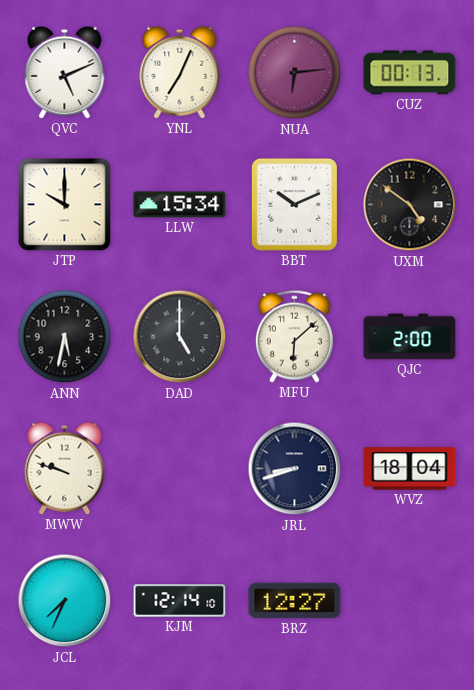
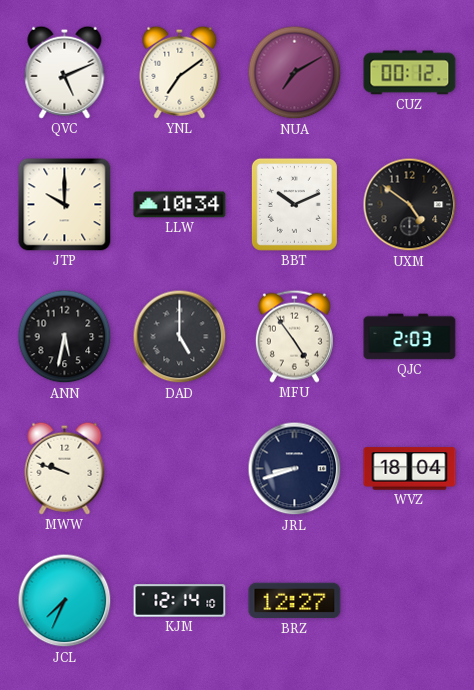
YNL: 7:04 -> 7:09
NUA: 6:14 -> 7:10
CUZ: 00:13 -> 00:12
LLW: 15:34 -> 10:34
MFU: 6:08 -> 4:54
QJC: 2:00 -> 2:03
